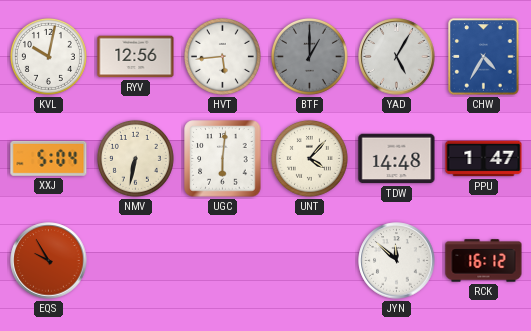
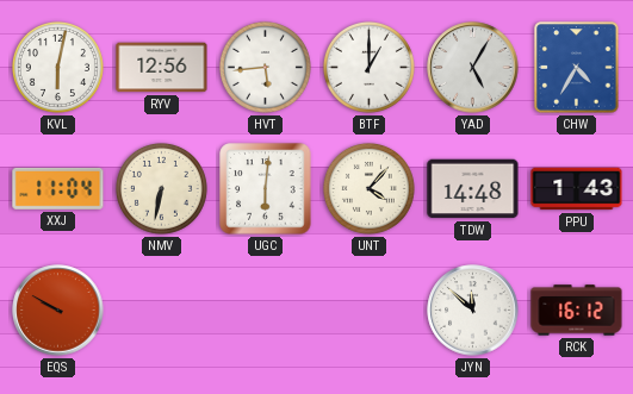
KVL: 10:02 -> 6:02
BTF dial: grey -> white
XXJ: 5:04 -> 11:04
PPU: 1:47 -> 1:43
EQS: 9:55 -> 9:50
